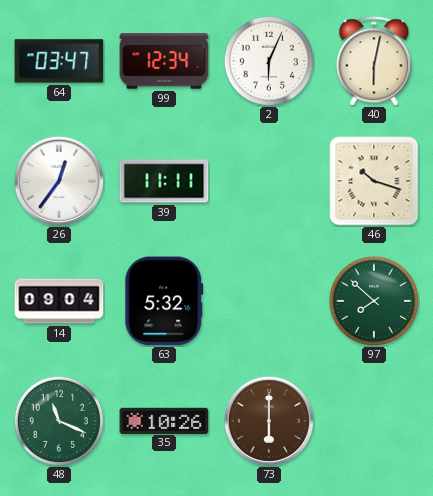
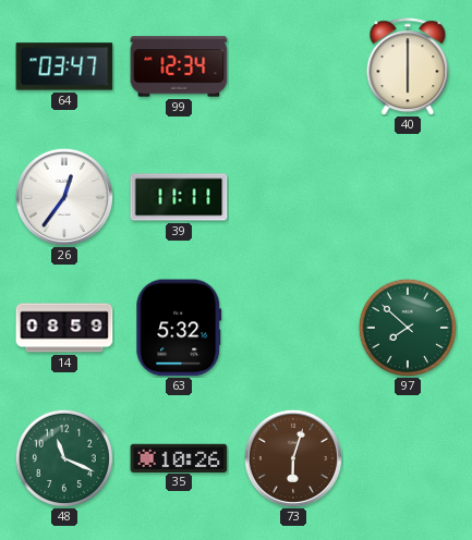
2: 6:04 -> none
40: 6:02 -> 6:00
46: 10:18 -> none
14: 09:04 -> 08:59
73: 6:00 -> 6:03
